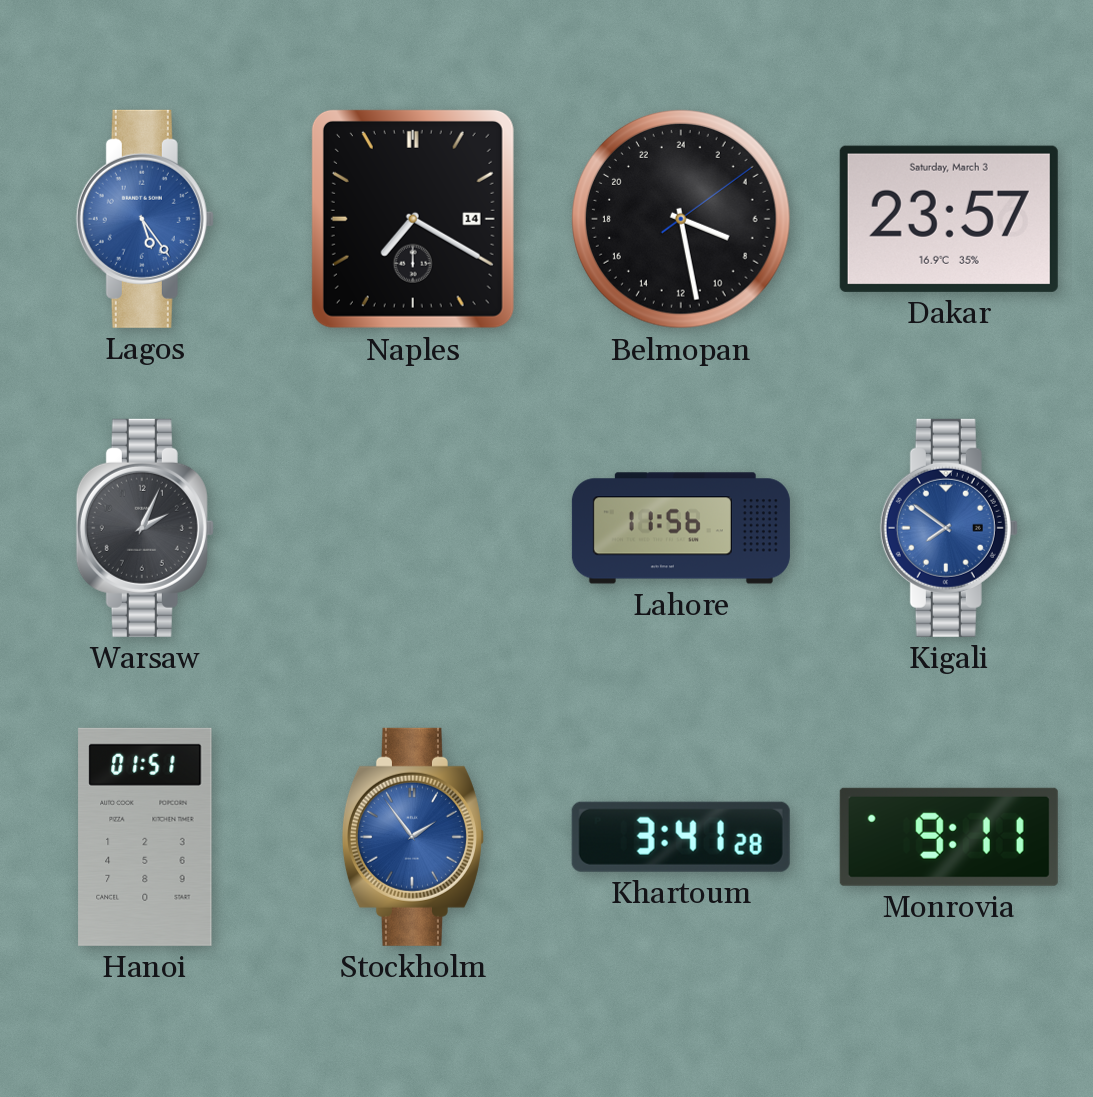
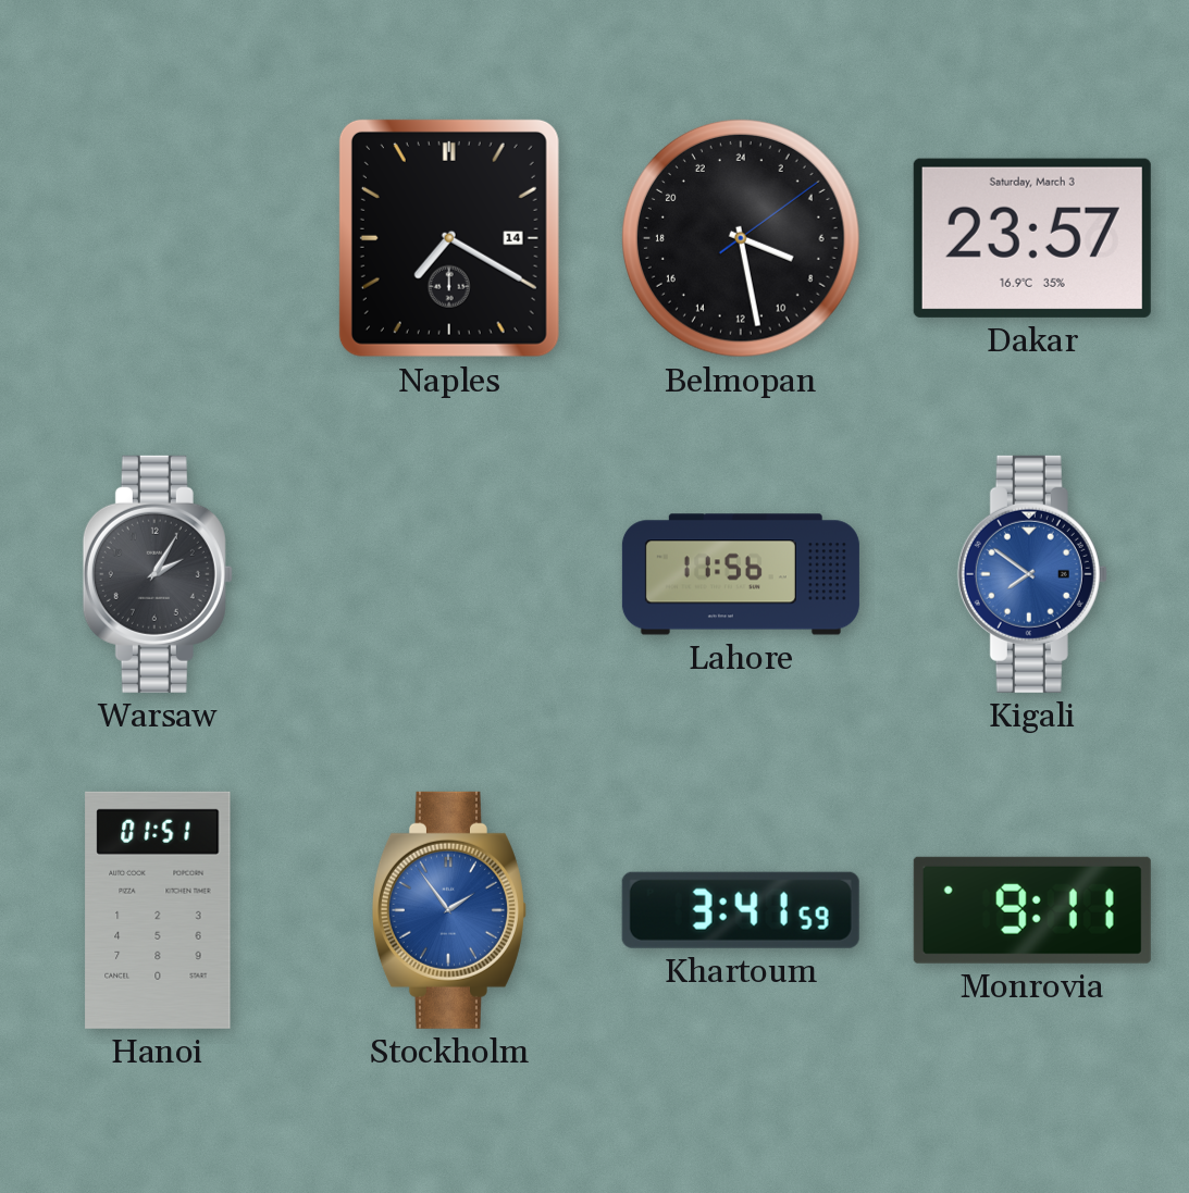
Lagos: 5:24 -> none
Warsaw: 2:04 -> 2:05
Khartoum: 3:41:28 -> 3:41:59
